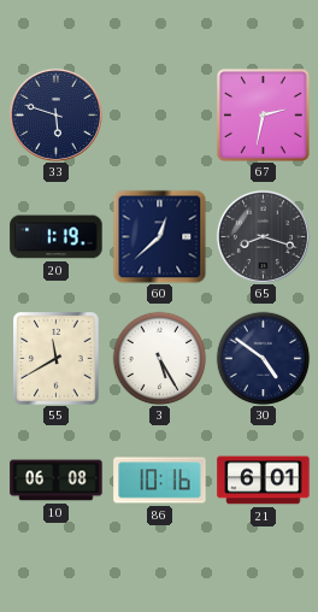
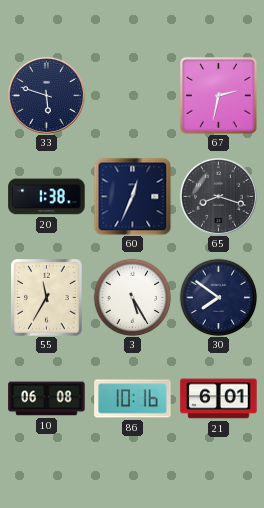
20: 1:19 -> 1:38
60: 12:38 -> 12:34
55: 11:40 -> 11:35
30: 4:51 -> 7:51
